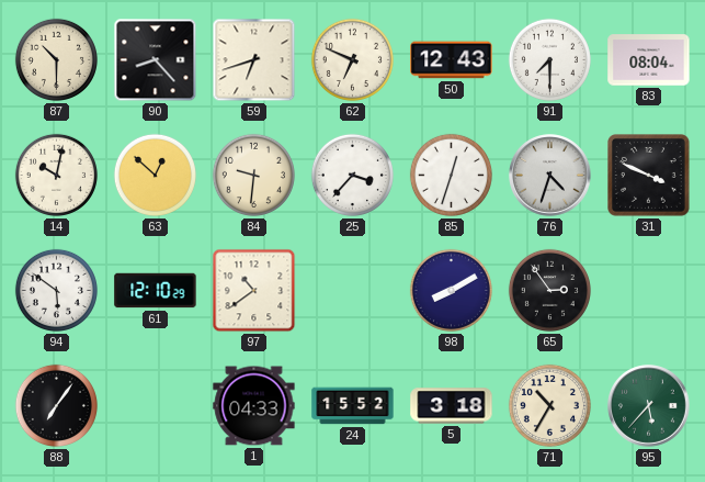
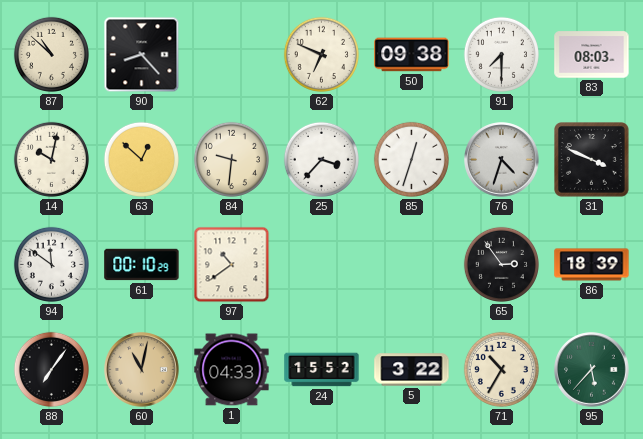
87: 10:30 -> 10:52
59: 6:42 -> none
50: 12:43 -> 09:38
83: 08:04 -> 08:03
94: 5:51 -> 11:51
61: 12:10 -> 00:10
98: 8:10 -> none
86: none -> 18:39
60: none -> 11:02
5: 3:18 -> 3:22
